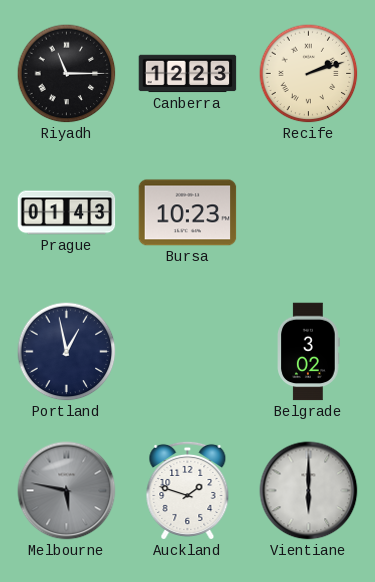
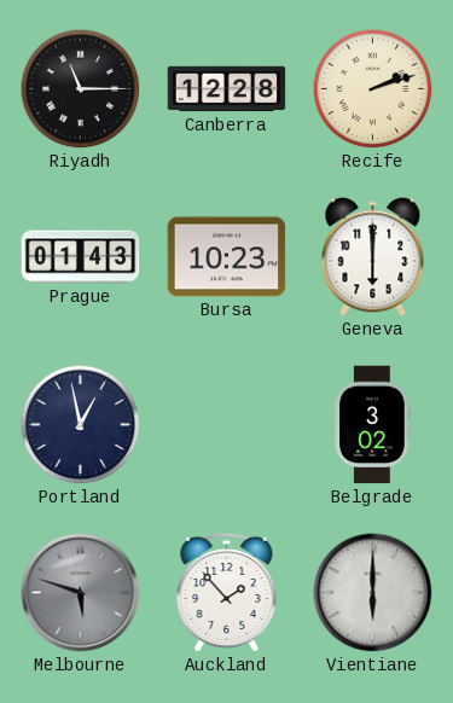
Canberra: 12:23 -> 12:28
Geneva: none -> 6:00
Melbourne: 5:47 -> 5:48
Auckland: 1:48 -> 1:53
